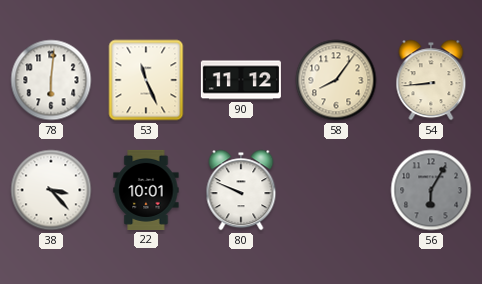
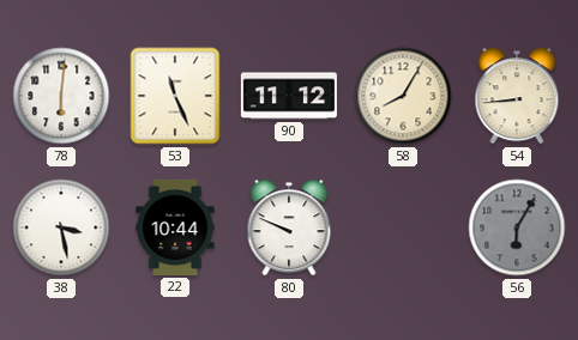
58: 8:06 -> 8:05
38: 3:23 -> 3:28
22: 10:01 -> 10:44
